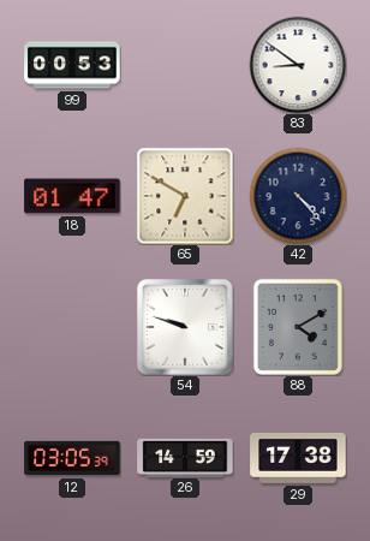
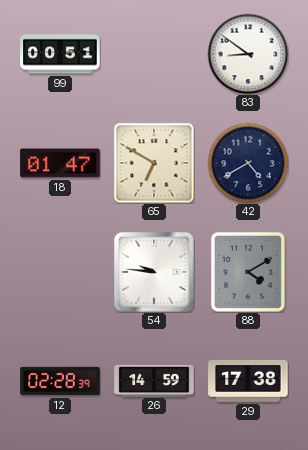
99: 00:53 -> 00:51
42: 4:23 -> 4:40
54: 9:48 -> 9:46
12: 03:05 -> 02:28
